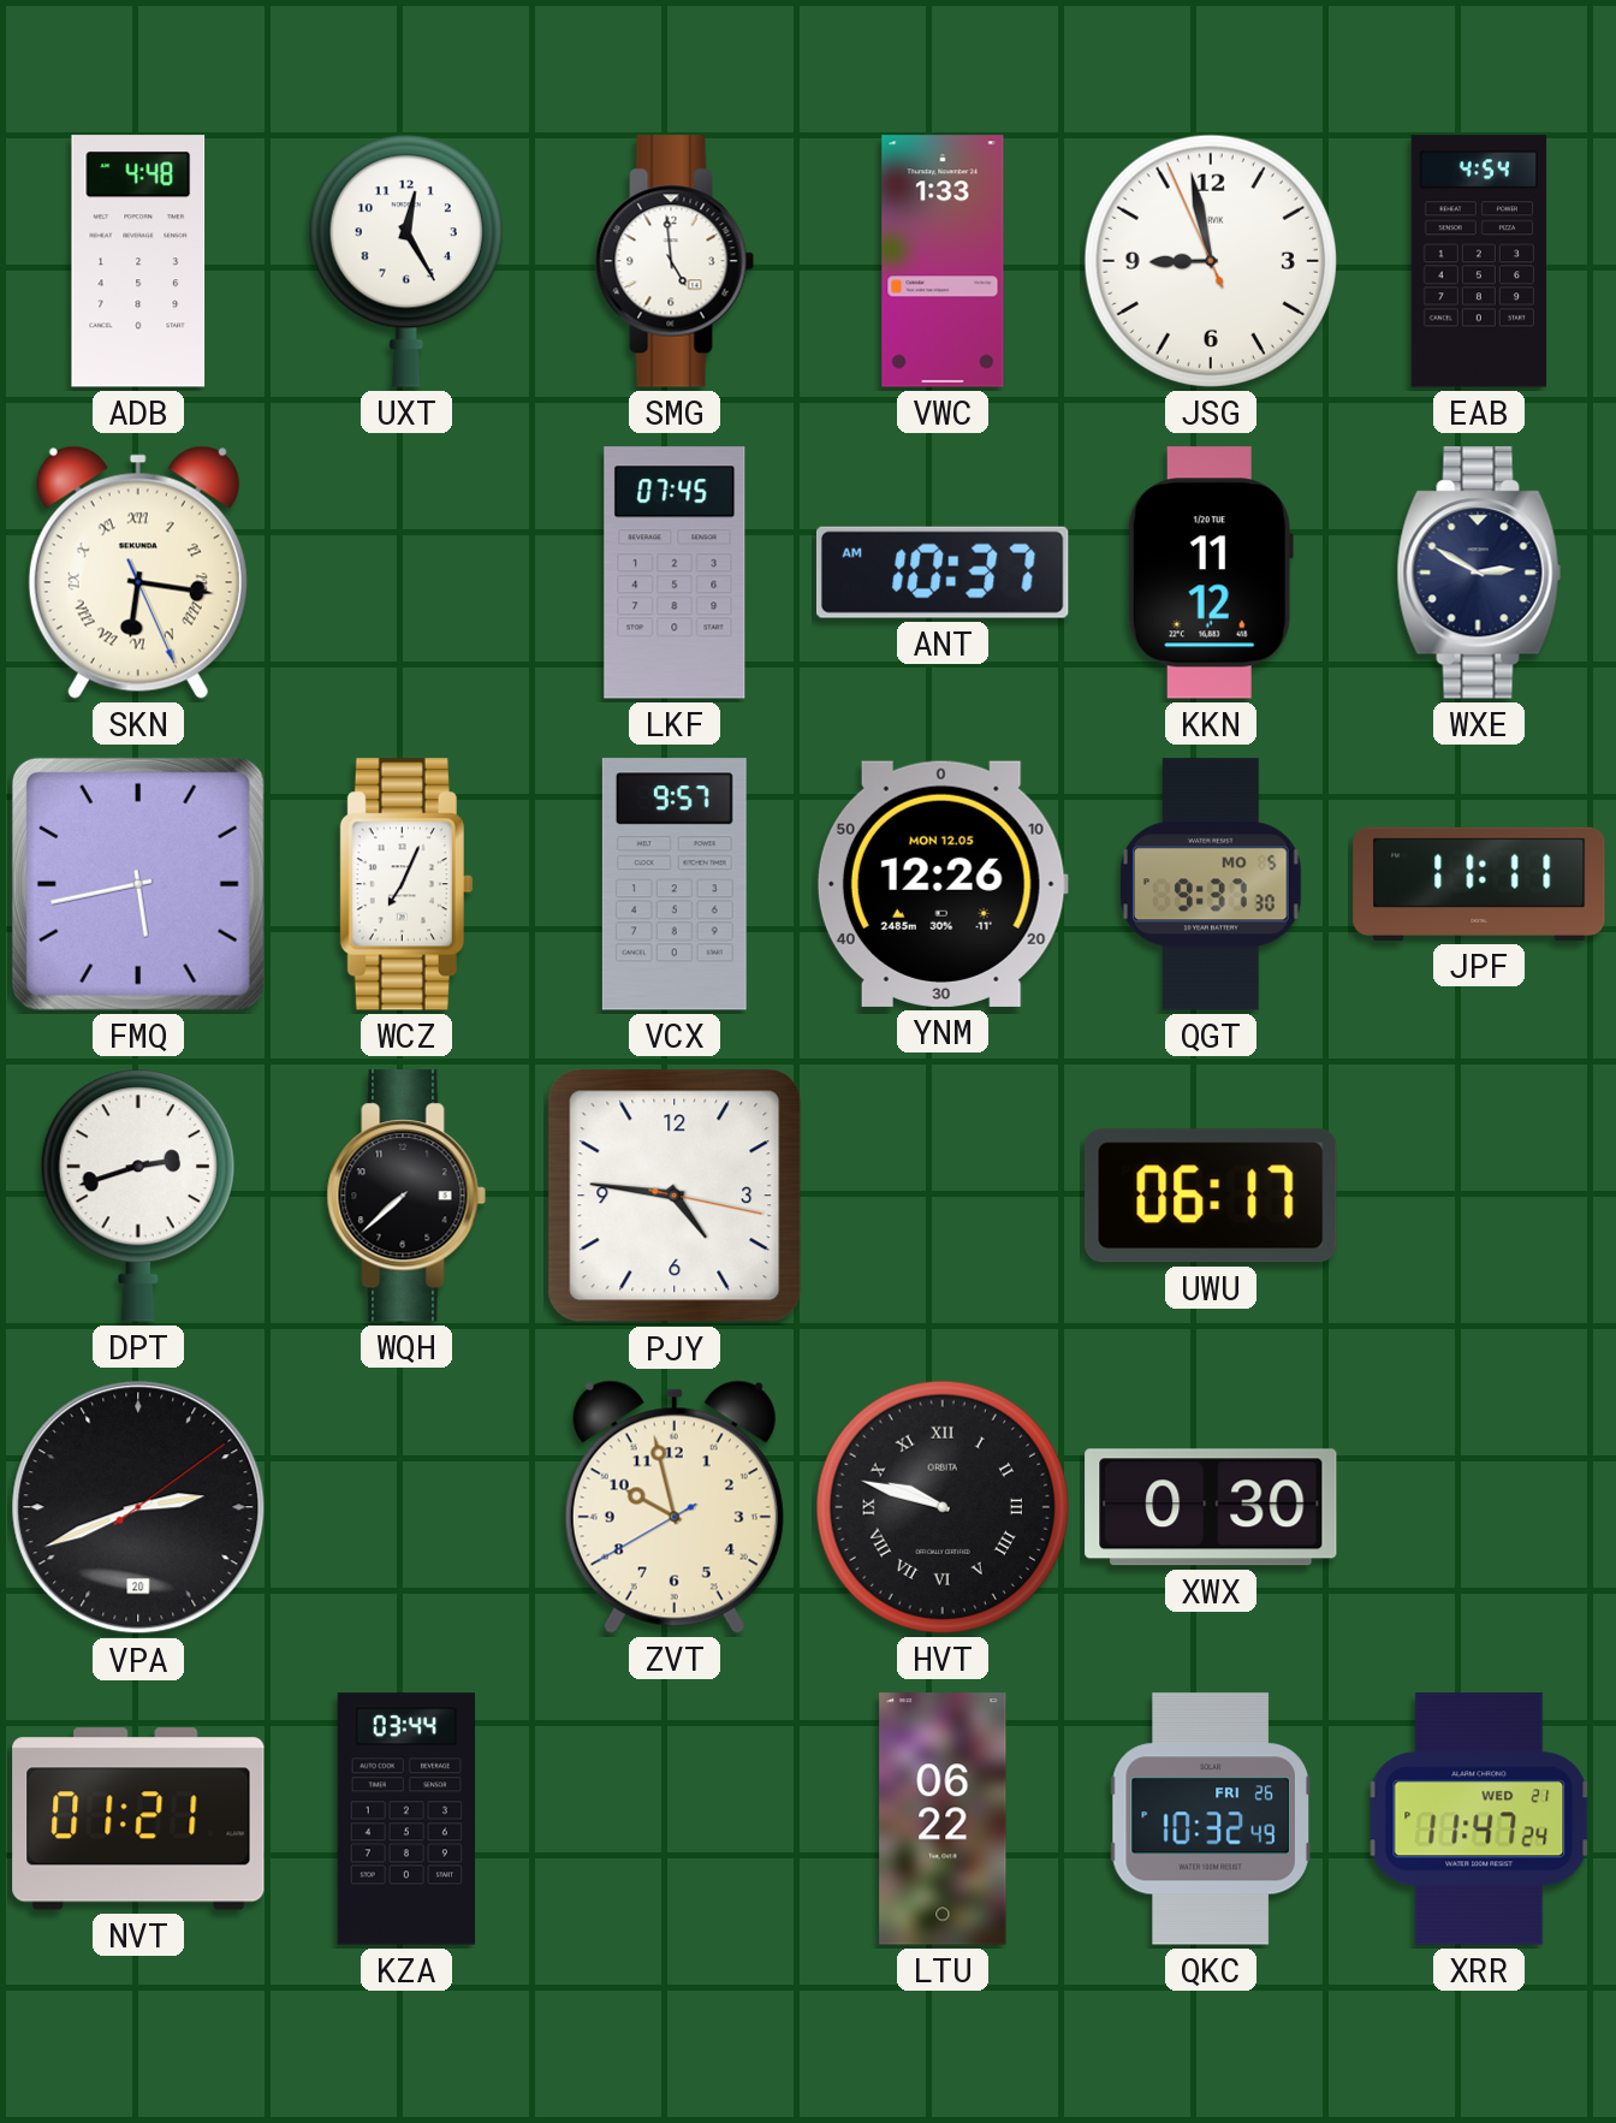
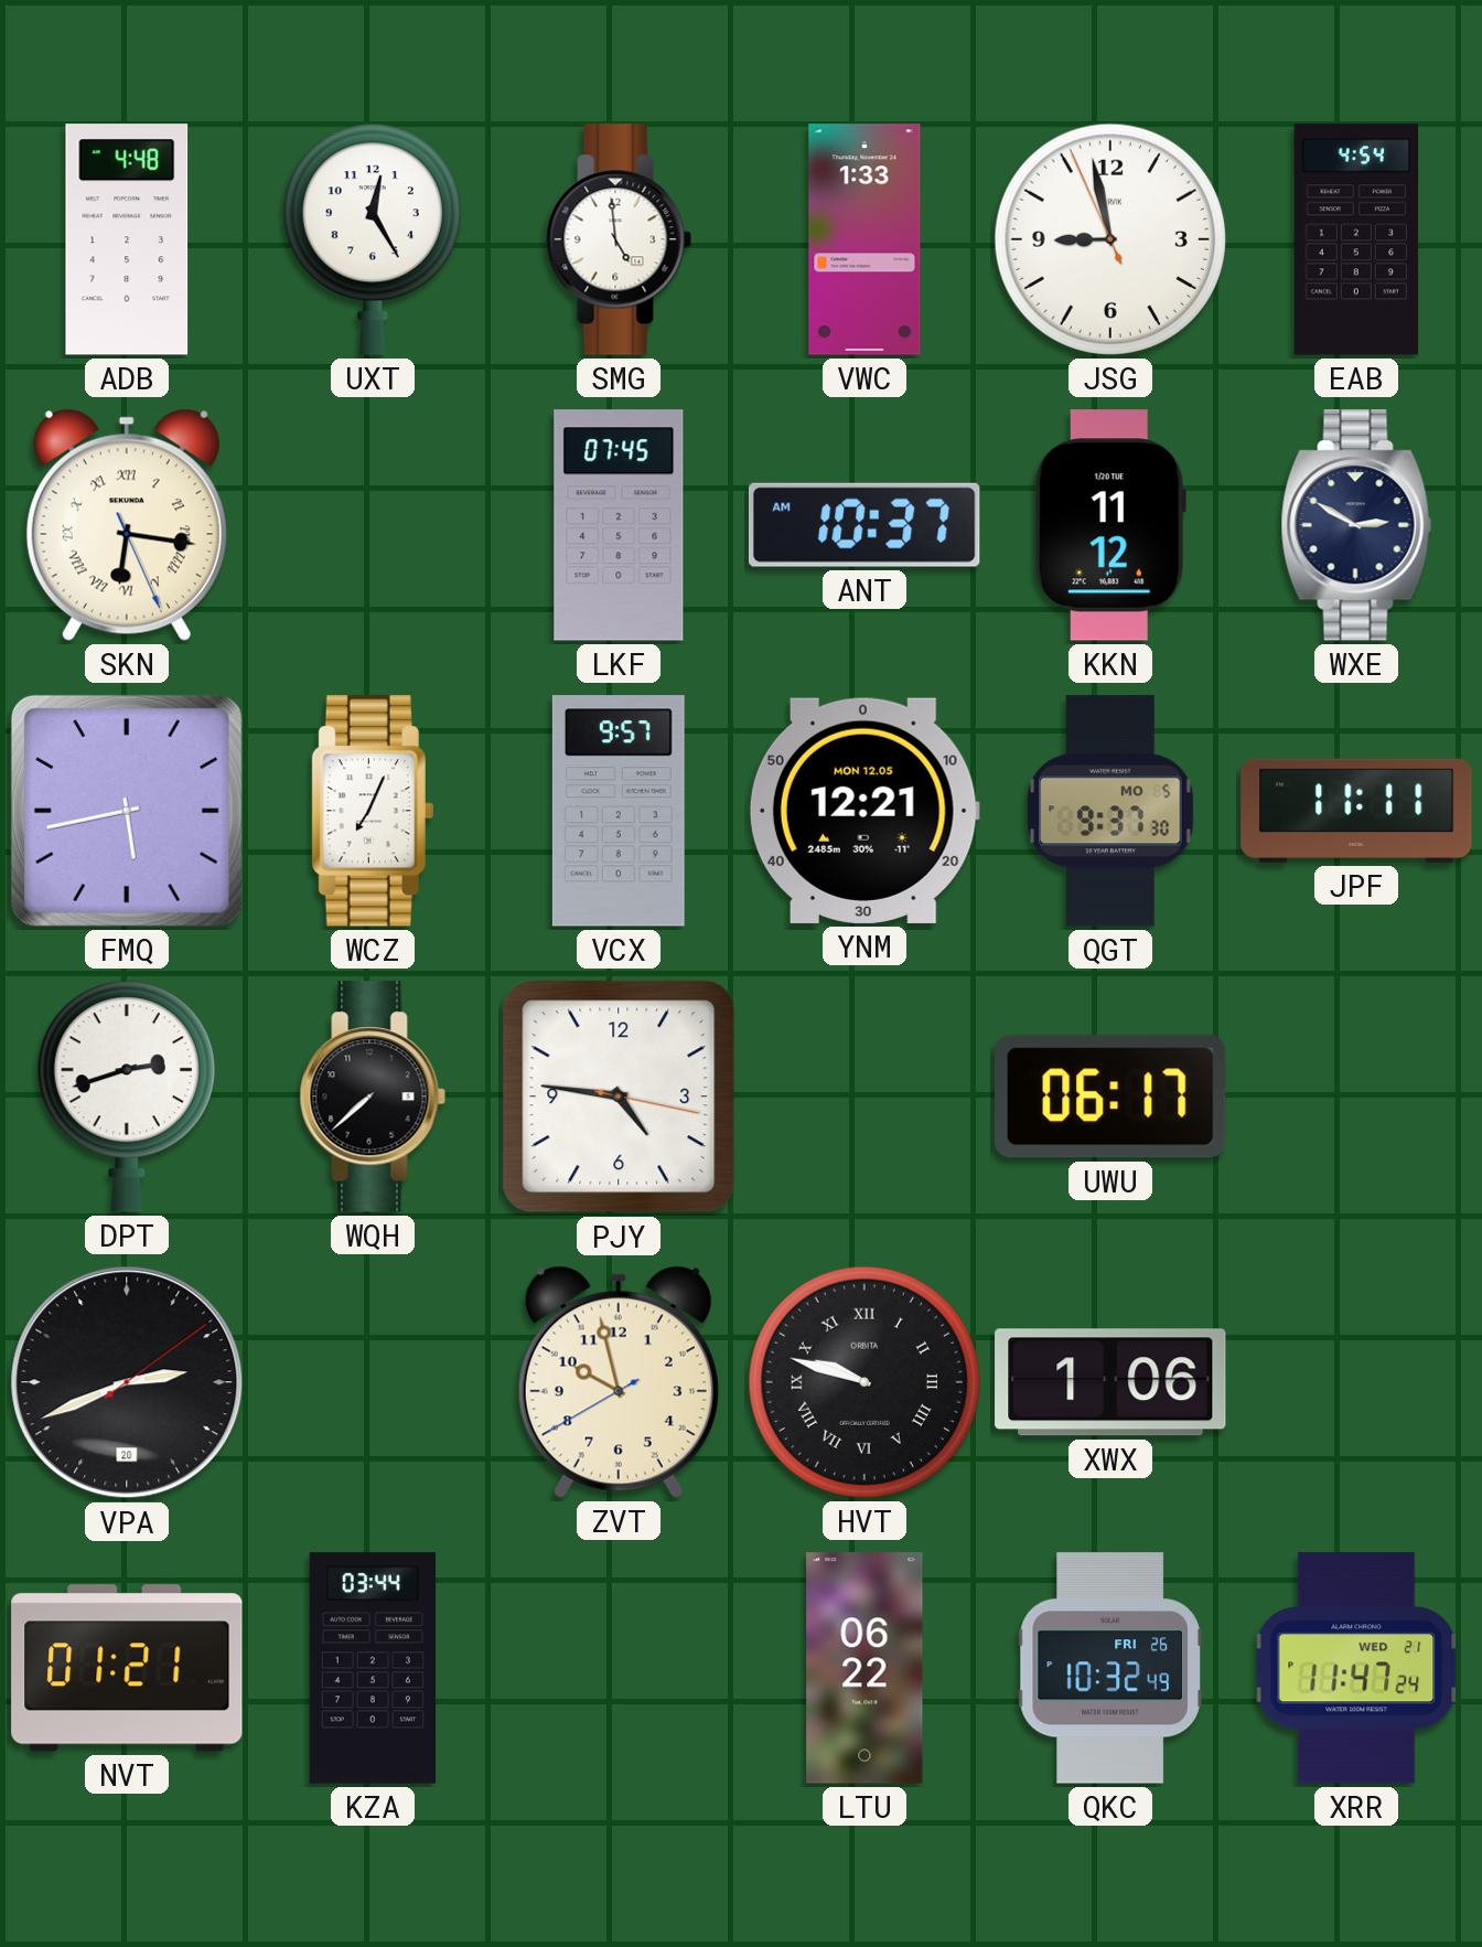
YNM: 12:26 -> 12:21
XWX: 0:30 -> 1:06
